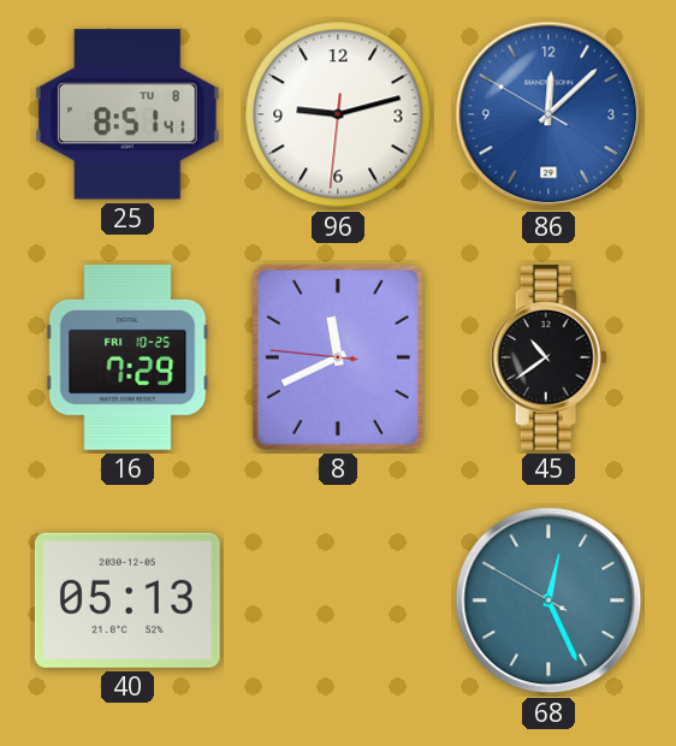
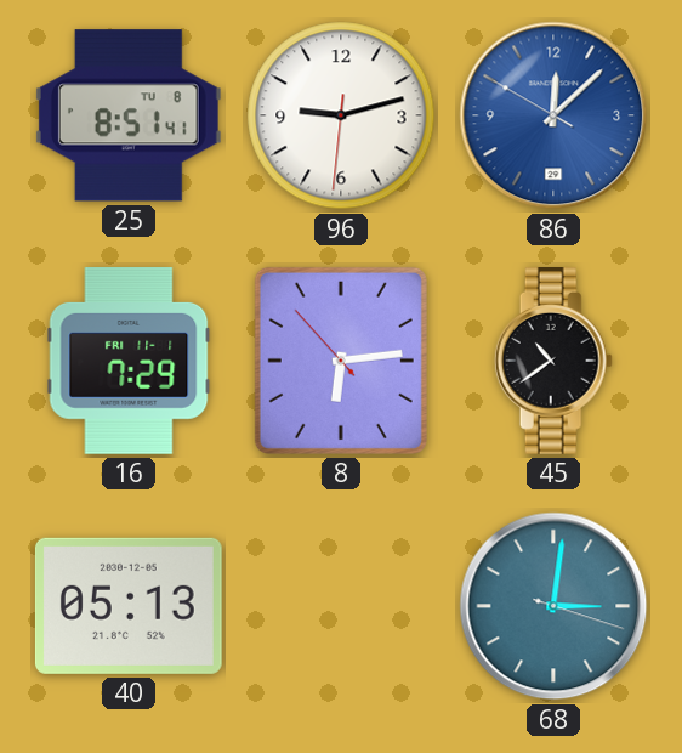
16 date: FRI 10-25 -> FRI 11-1
8: 11:40 -> 6:13
68: 12:25 -> 3:01
